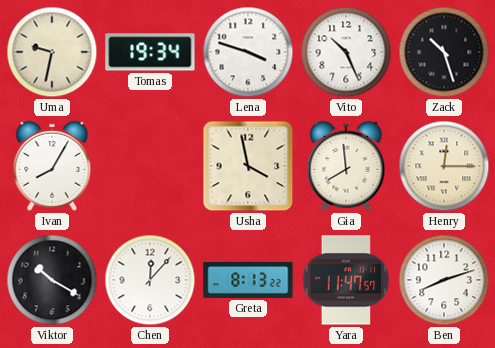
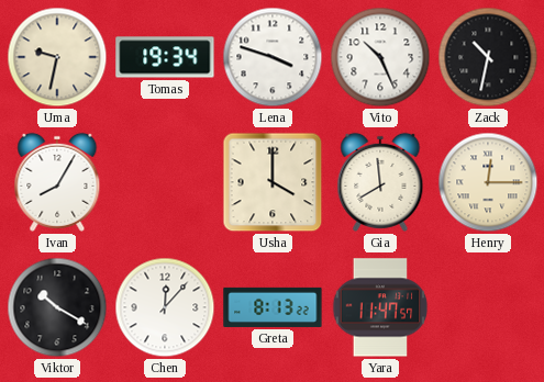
Zack: 10:27 -> 10:32
Usha: 3:58 -> 4:00
Ben: 8:12 -> none
